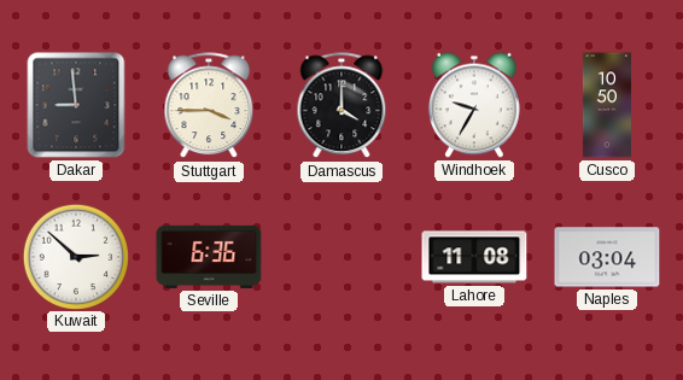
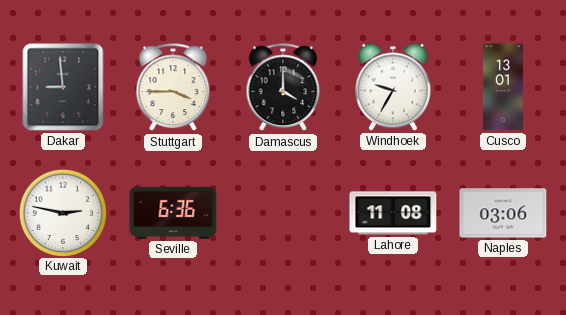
Cusco: 10:50 -> 13:01
Kuwait: 2:52 -> 2:47
Naples: 03:04 -> 03:06
